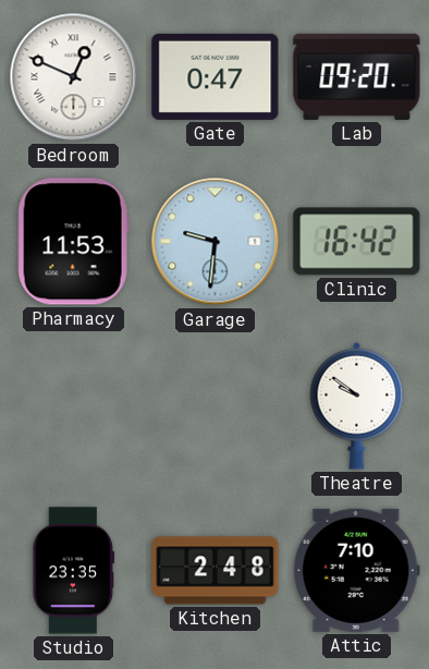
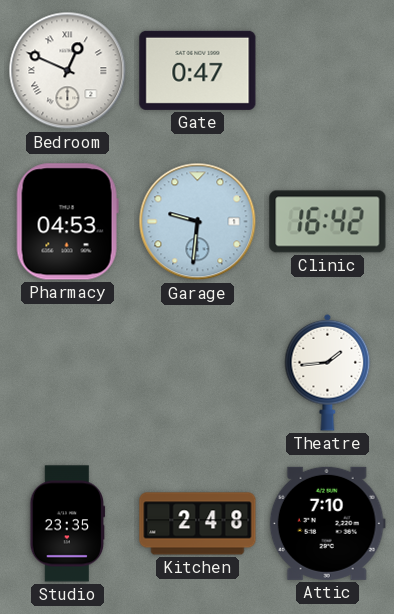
Lab: 09:20 -> none
Pharmacy: 11:53 -> 04:53
Theatre: 9:51 -> 1:44
